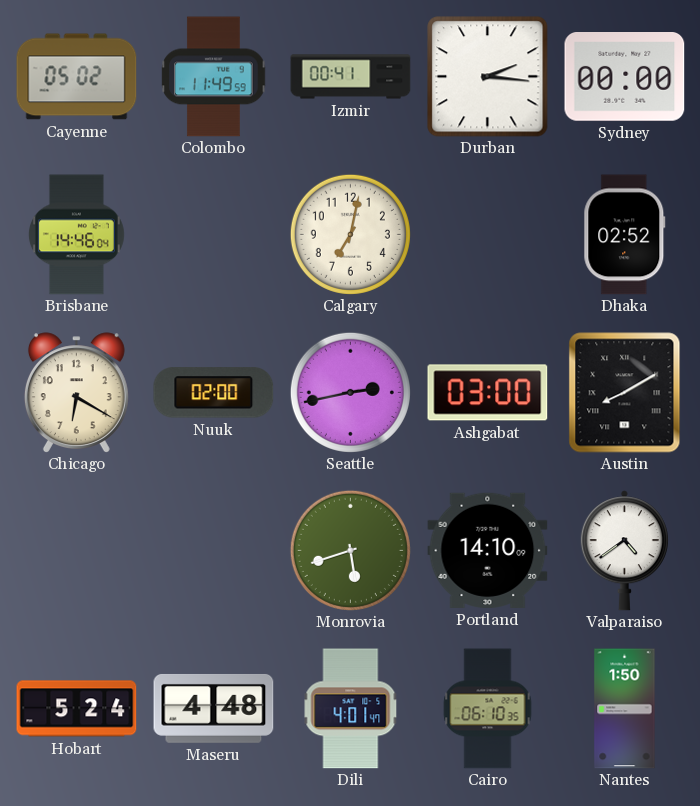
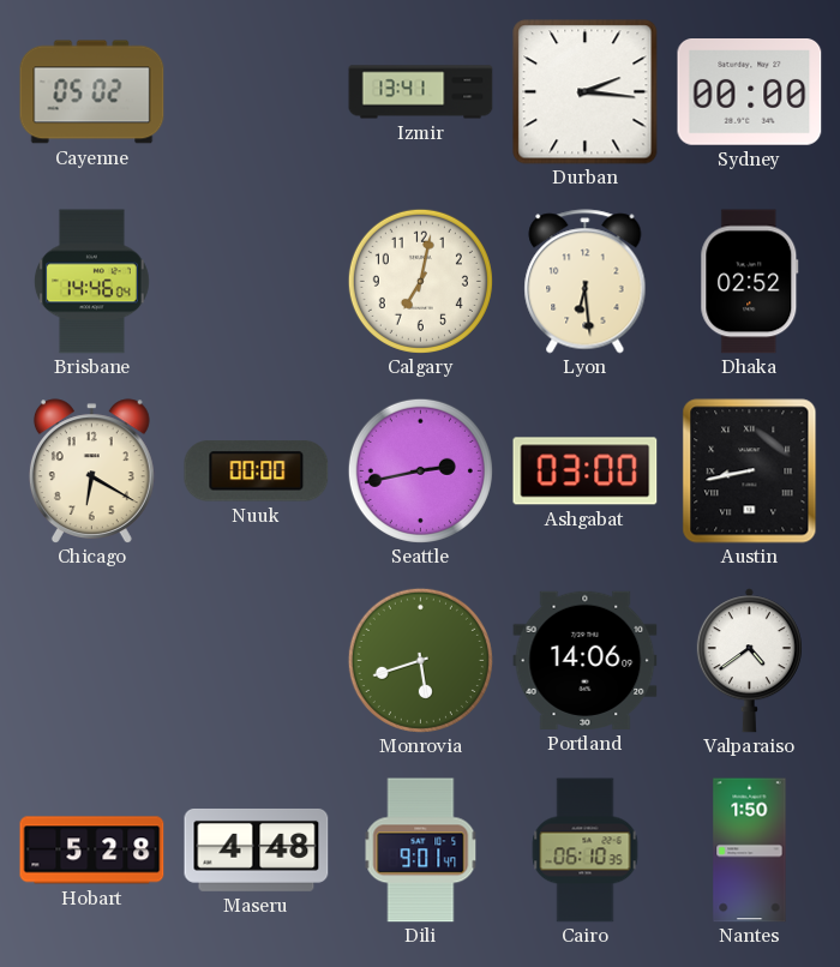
Colombo: 11:49 -> none
Izmir: 00:41 -> 13:41
Lyon: none -> 6:29
Nuuk: 02:00 -> 00:00
Austin: 8:10 -> 8:43
Portland: 14:10 -> 14:06
Hobart: 5:24 -> 5:28
Dili: 4:01 -> 9:01
